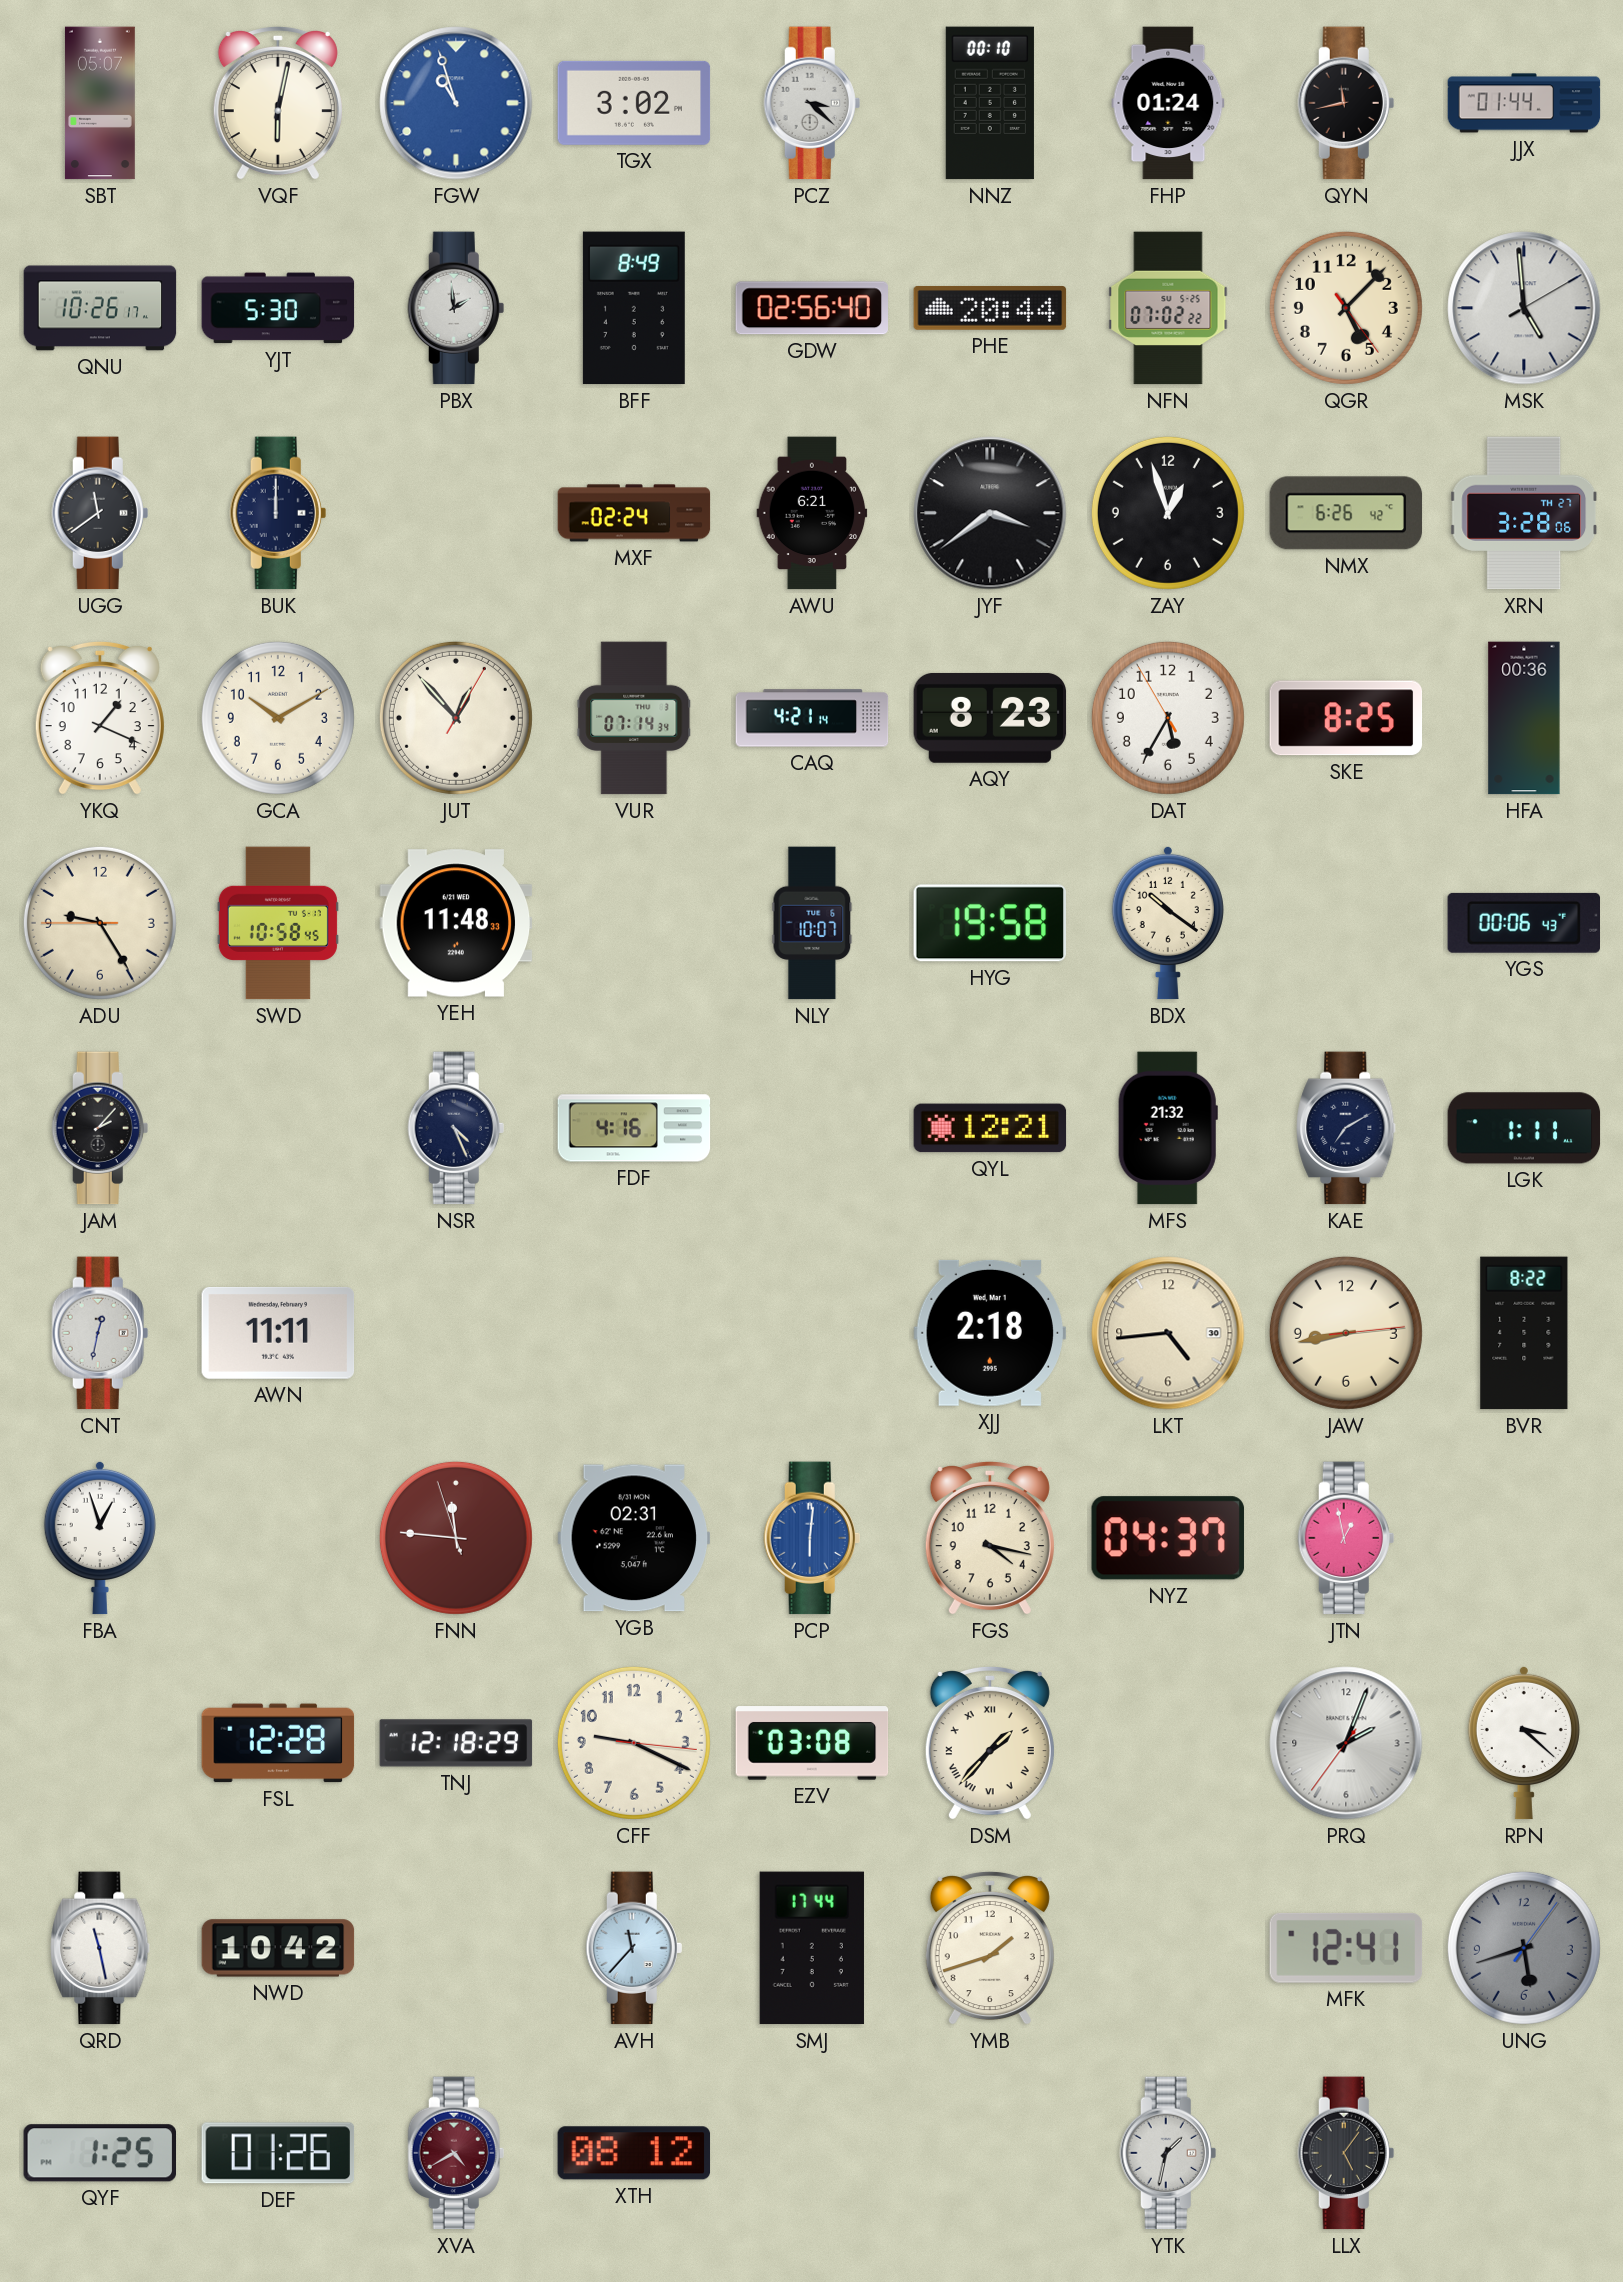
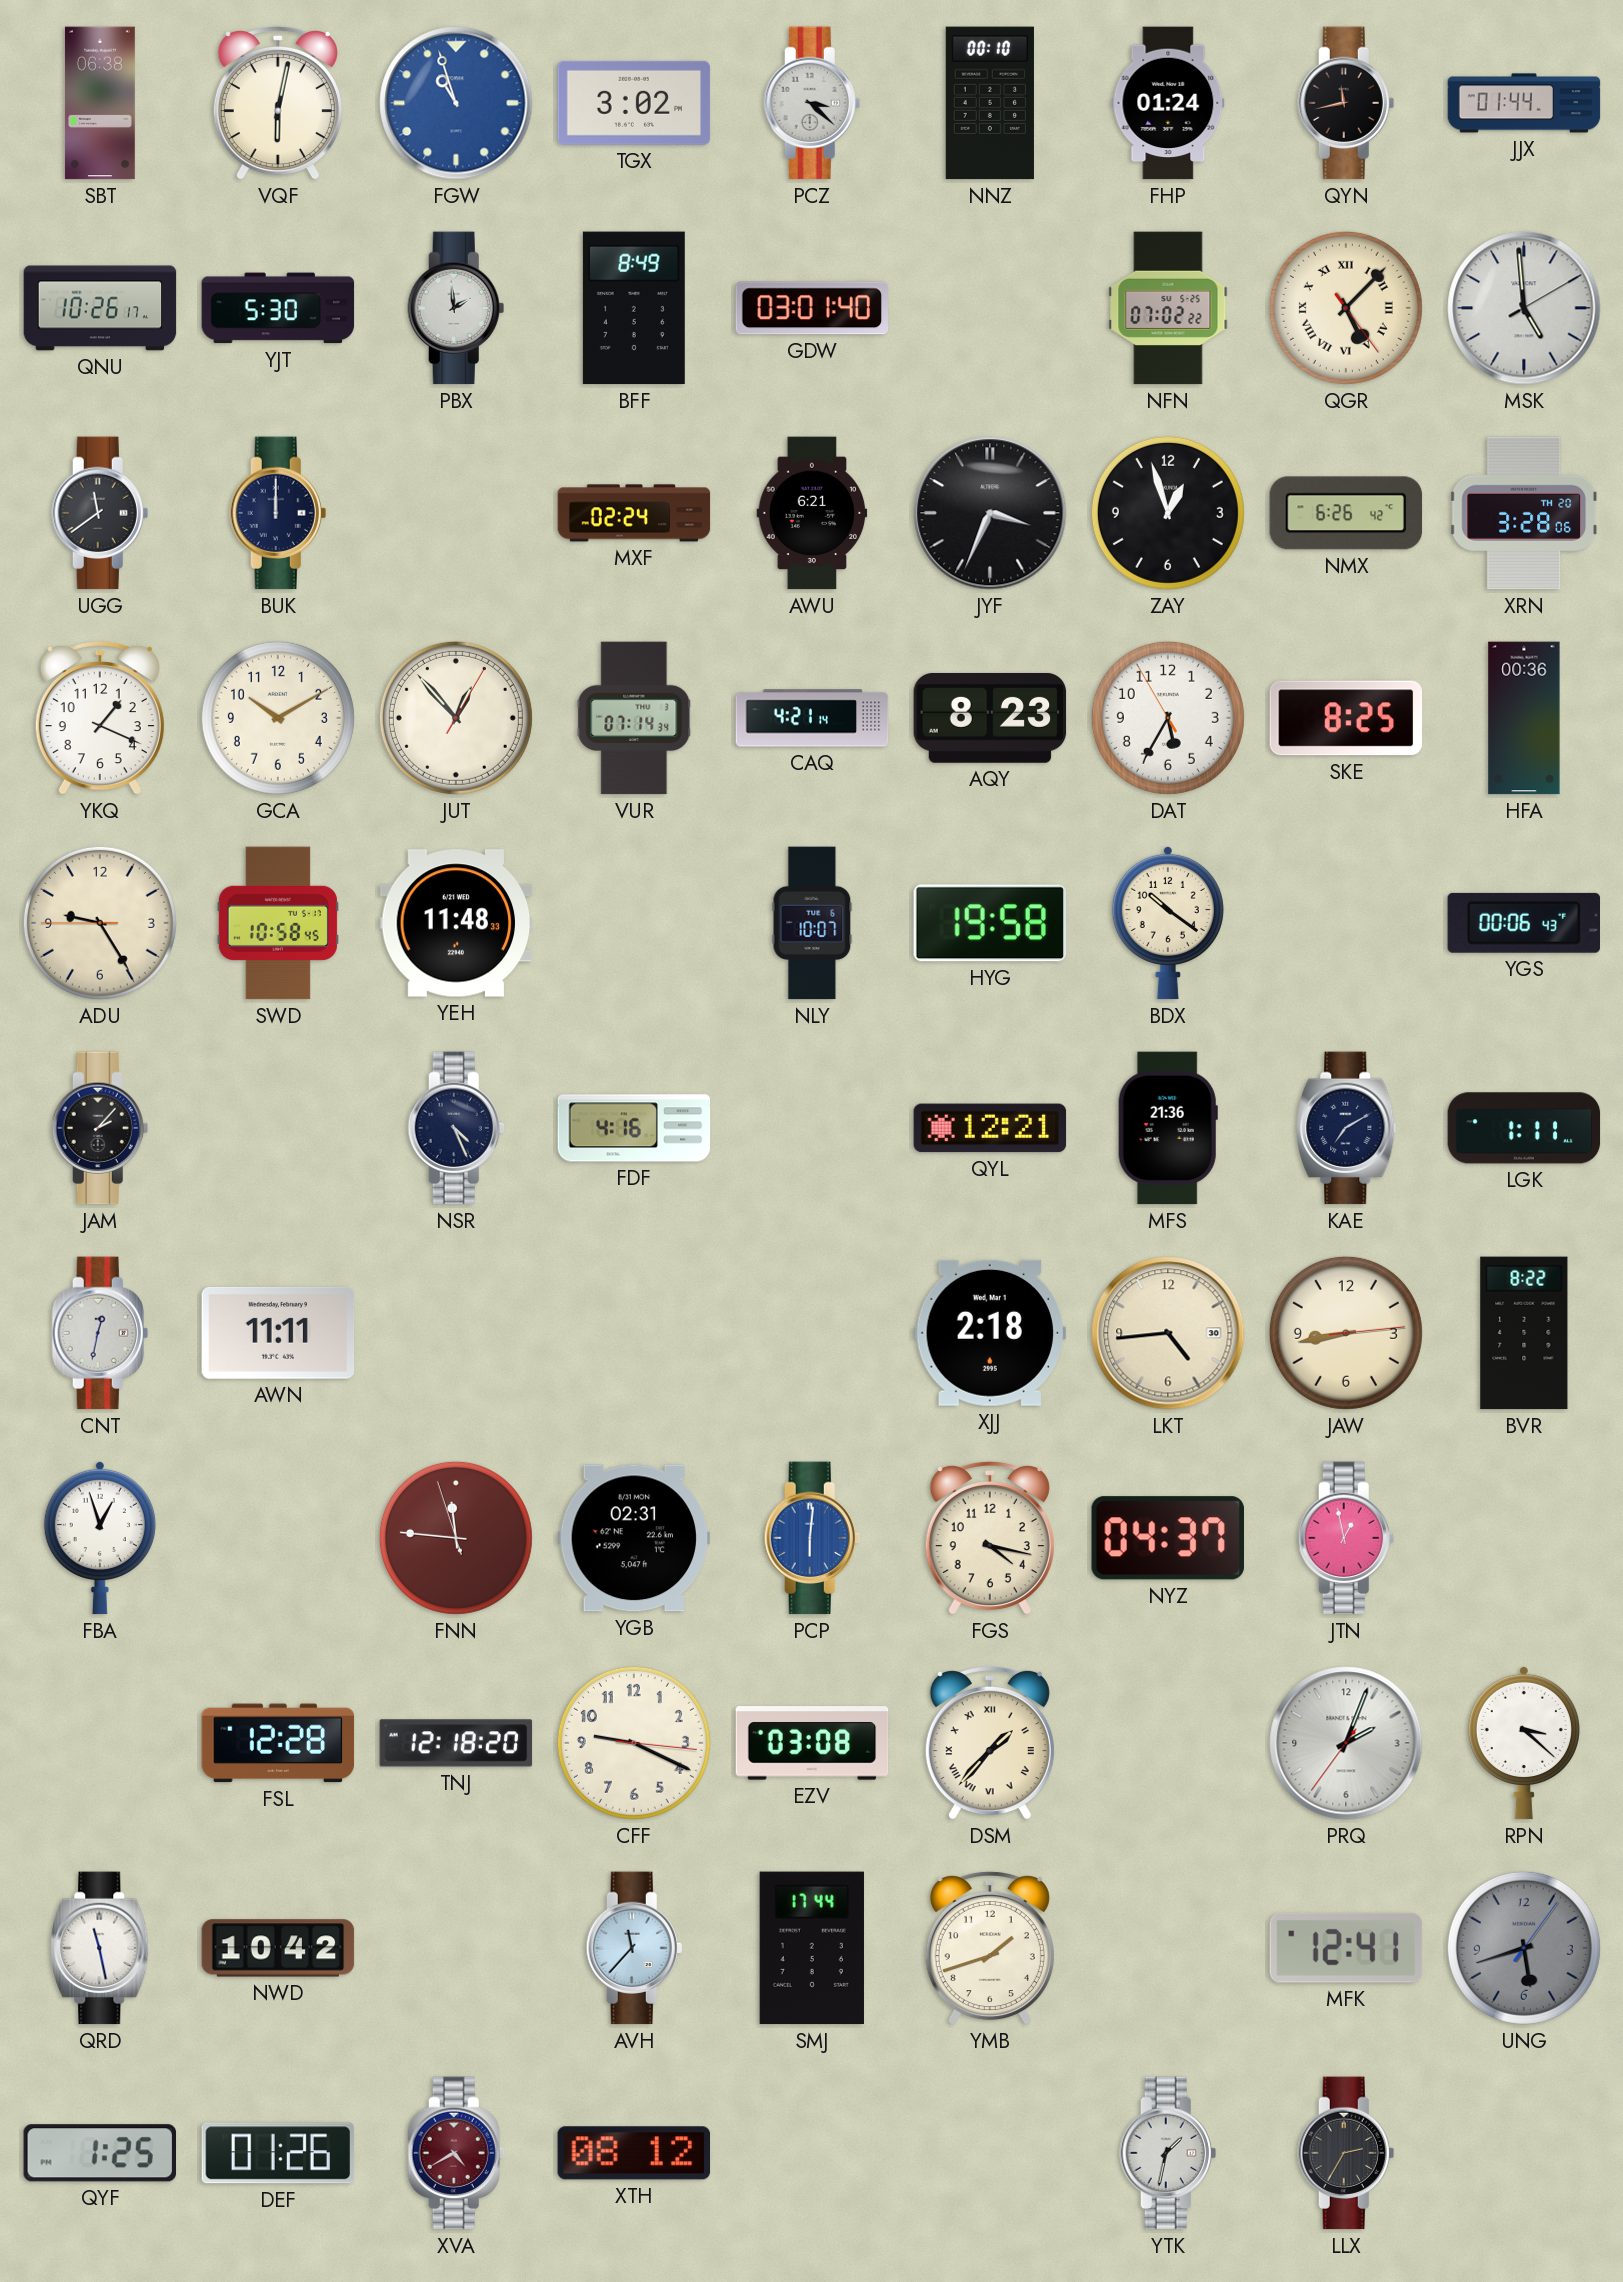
SBT: 05:07 -> 06:38
GDW: 02:56 -> 03:01
PHE: 20:44 -> none
QGR numerals: Arabic -> Roman
JYF: 3:39 -> 3:34
XRN date: TH 27 -> TH 20
MFS: 21:32 -> 21:36
TNJ: 12:18:29 -> 12:18:20
LLX: 5:06 -> 2:35
